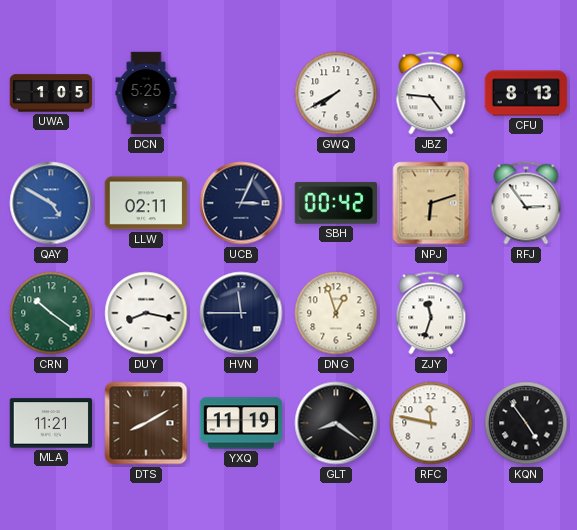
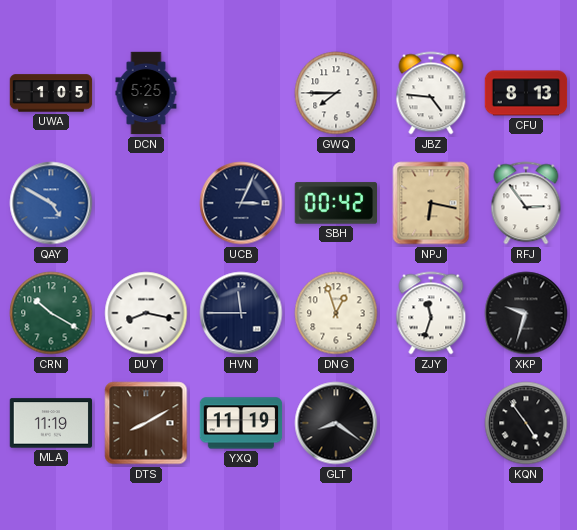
GWQ: 7:40 -> 7:45
LLW: 02:11 -> none
NPJ: 6:12 -> 6:17
CRN: 10:21 -> 10:20
XKP: none -> 9:33
MLA: 11:21 -> 11:19
RFC: 11:47 -> none
